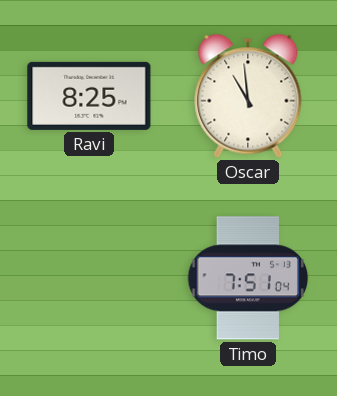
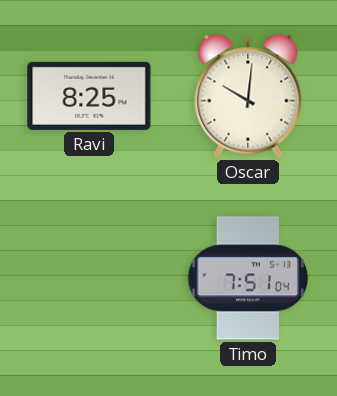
Oscar: 10:59 -> 10:01
